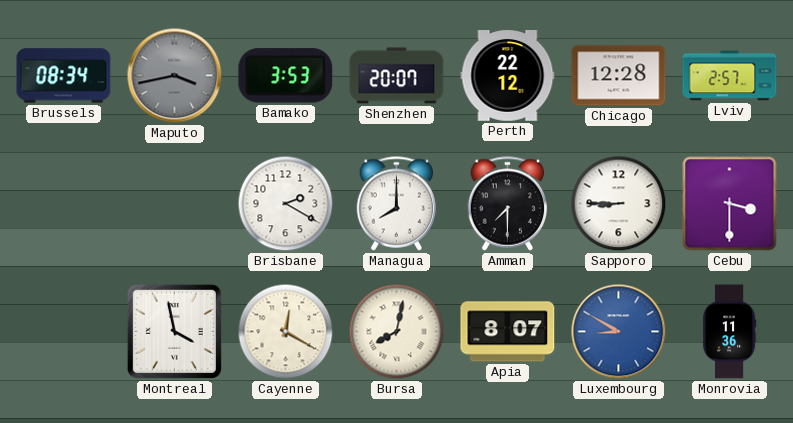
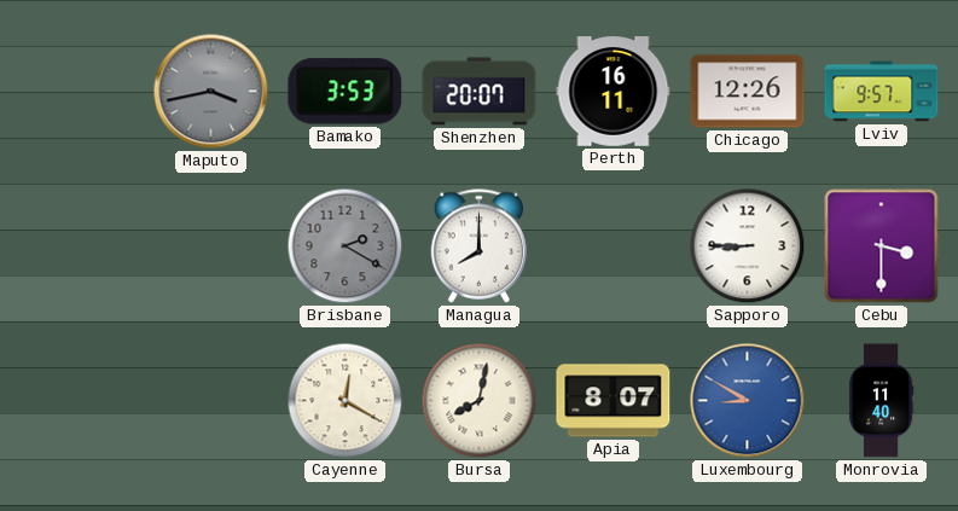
Brussels: 08:34 -> none
Perth: 22:12 -> 16:11
Chicago: 12:28 -> 12:26
Lviv: 2:57 -> 9:57
Brisbane dial: white -> grey
Amman: 7:30 -> none
Montreal: 3:58 -> none
Monrovia: 11:36 -> 11:40
